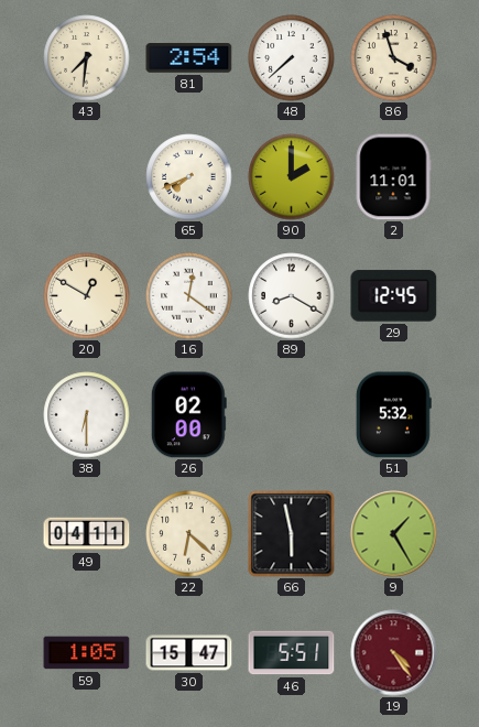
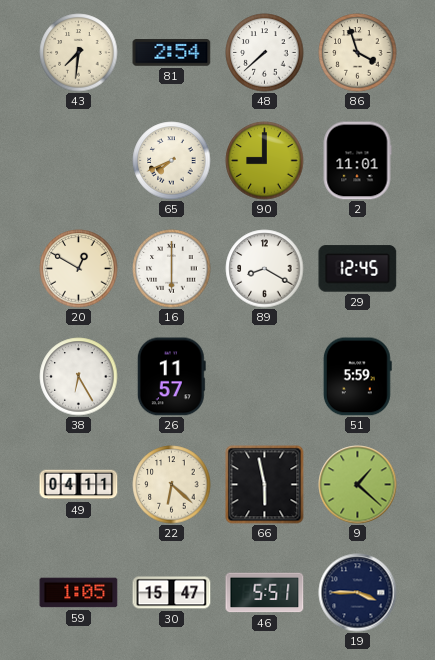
90: 2:00 -> 9:00
16: 12:21 -> 6:00
38: 6:30 -> 6:25
26: 02:00 -> 11:57
51: 5:32 -> 5:59
9: 1:25 -> 1:22
19: 4:24 -> 3:45
19 dial: burgundy -> navy
